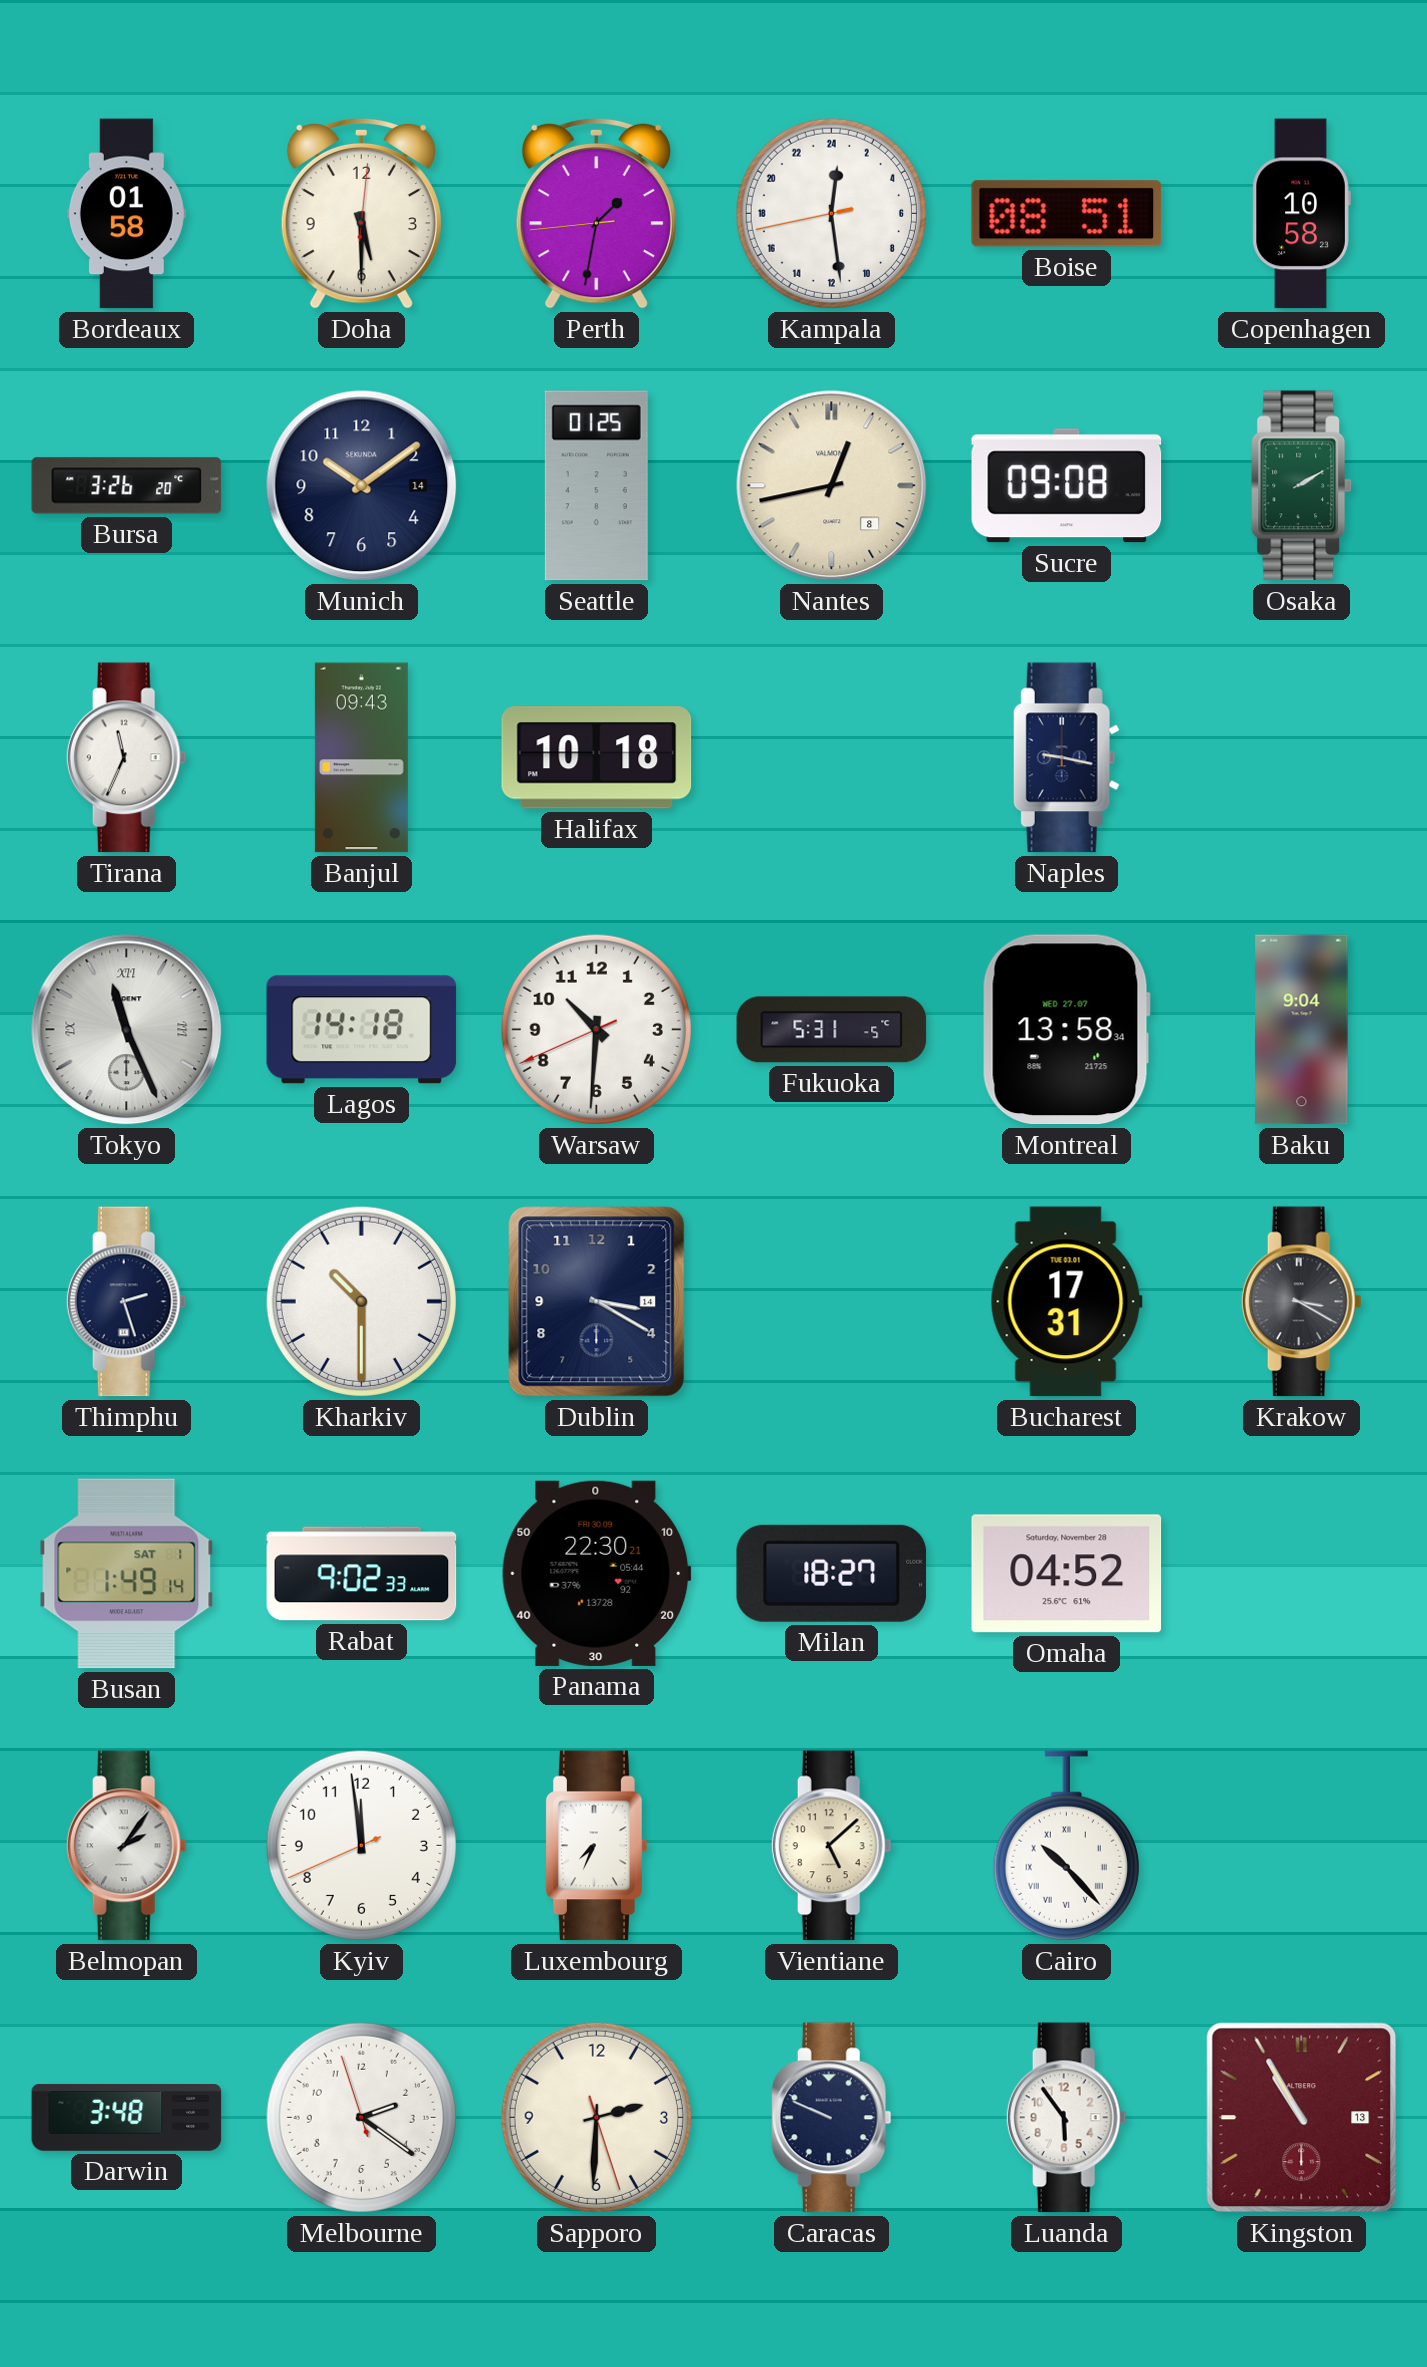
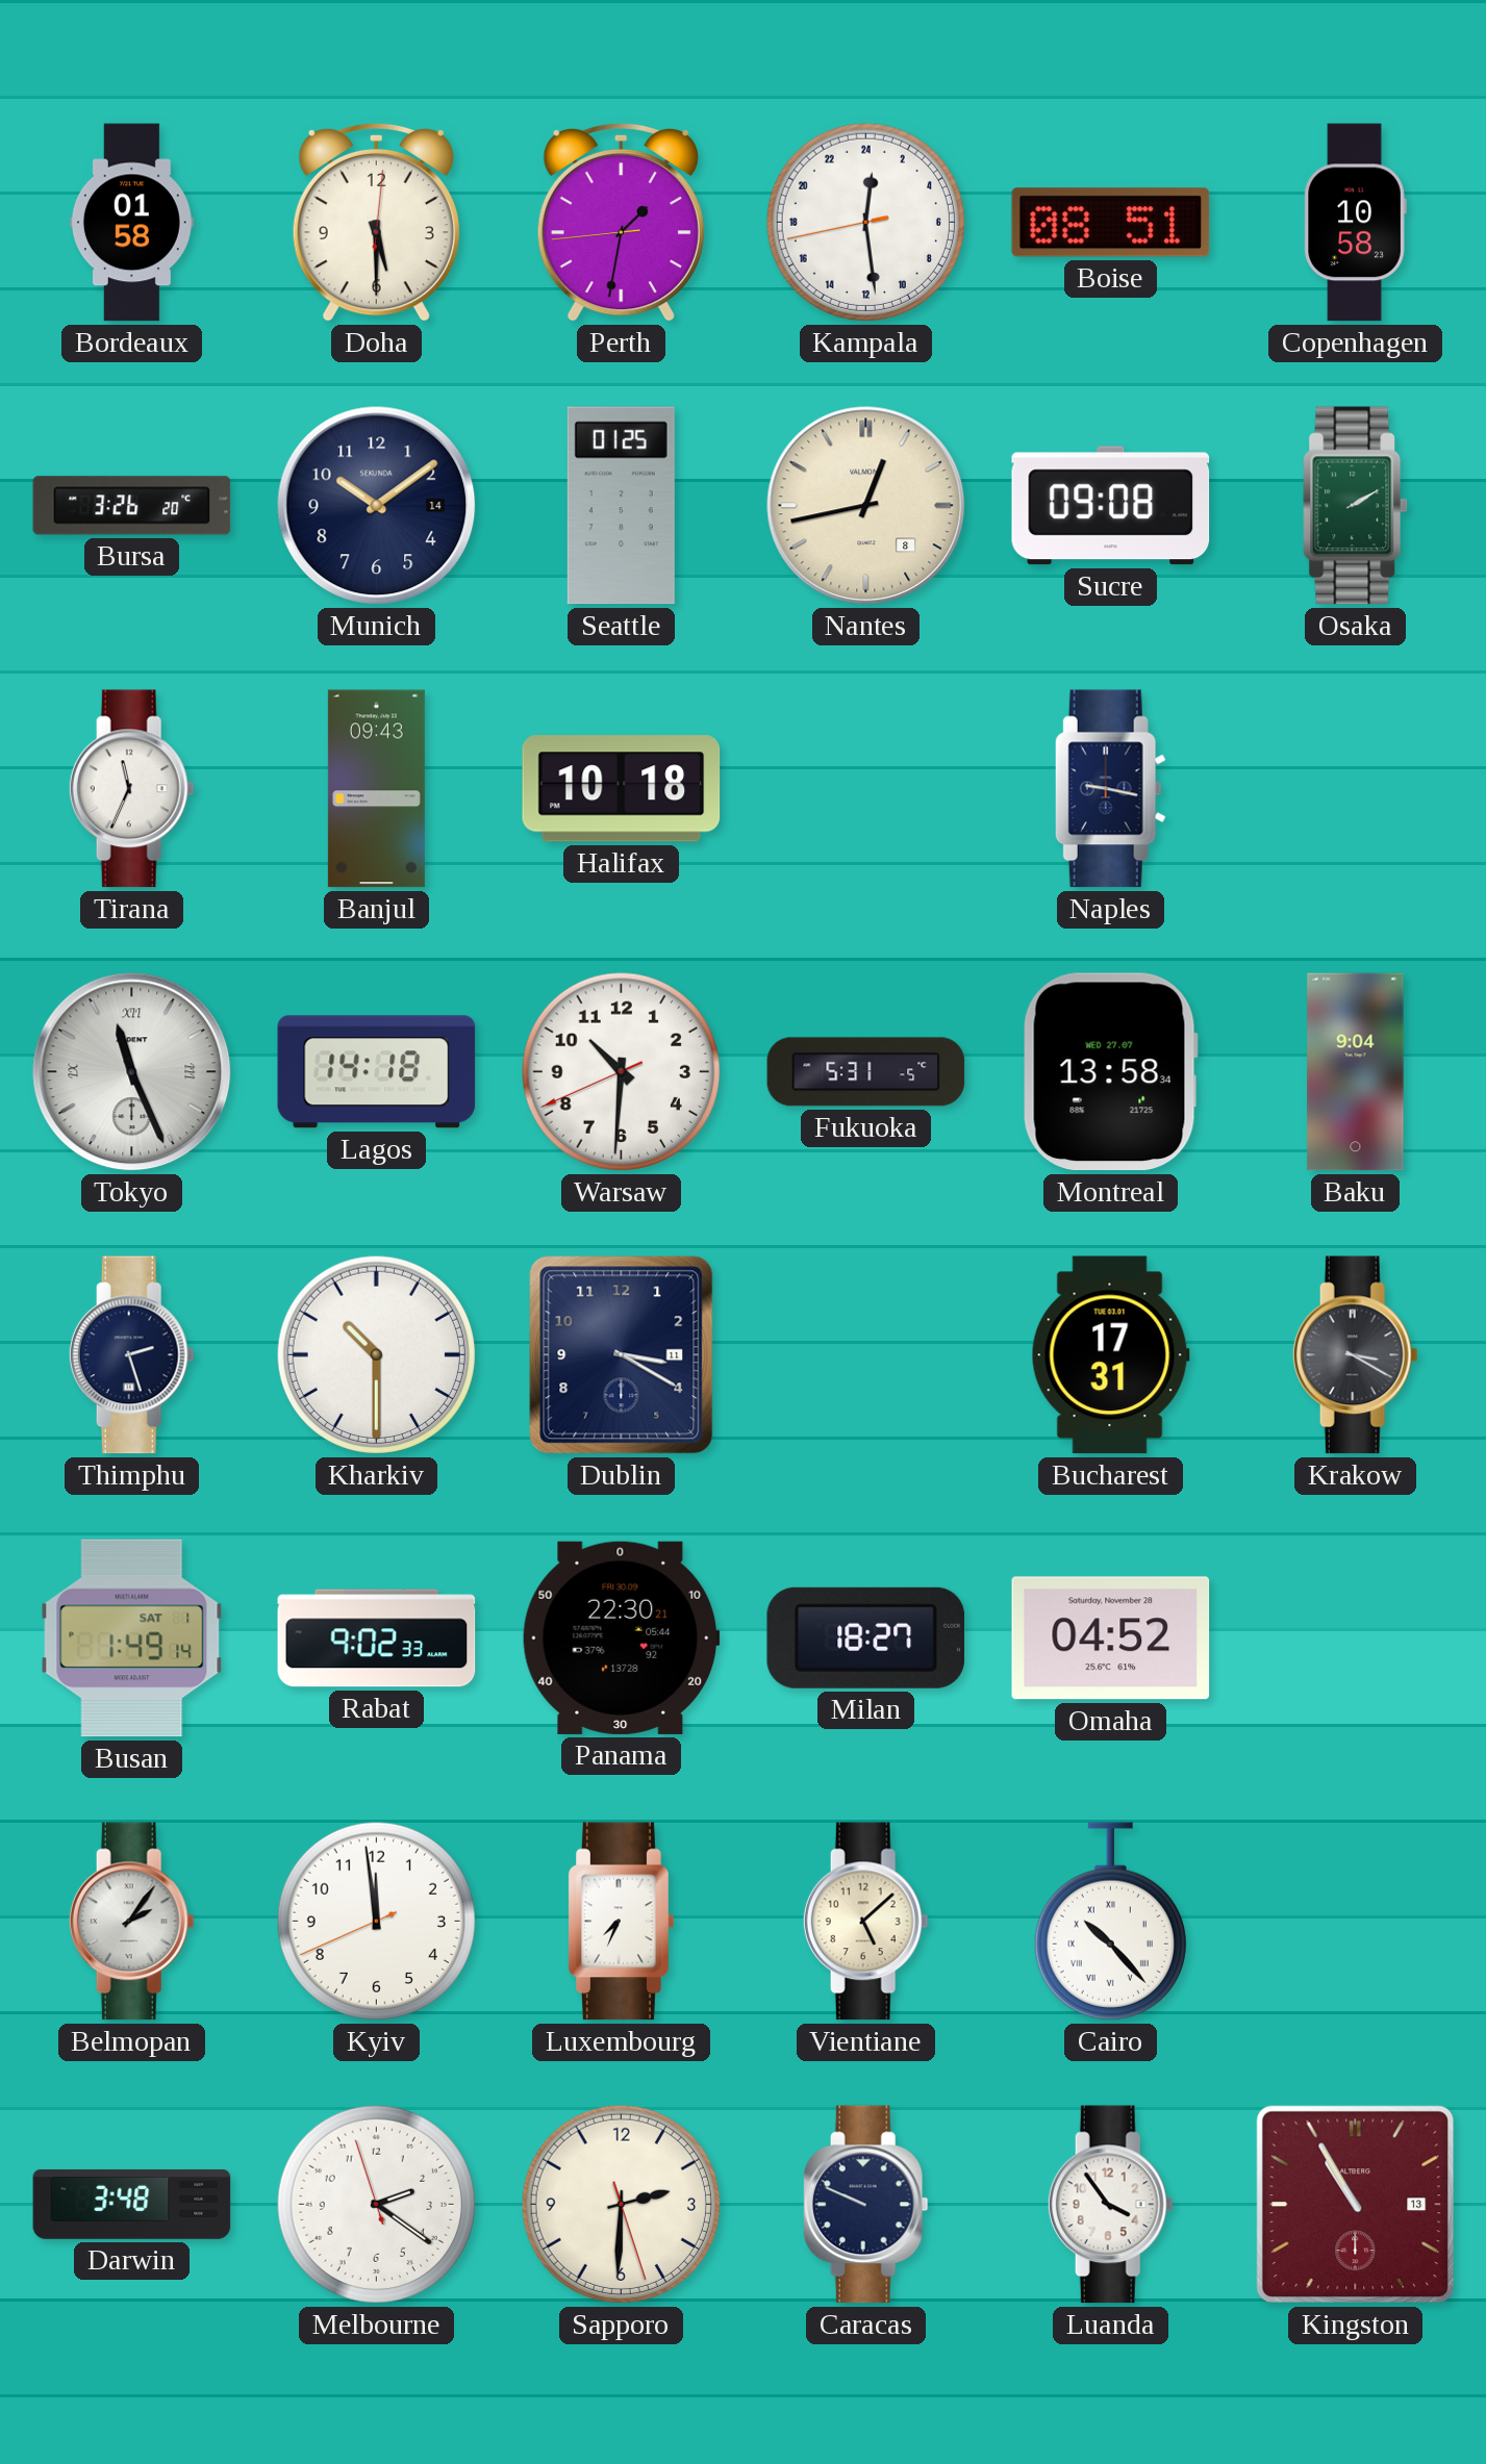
Dublin date: 14 -> 11
Luanda: 5:54 -> 3:54
